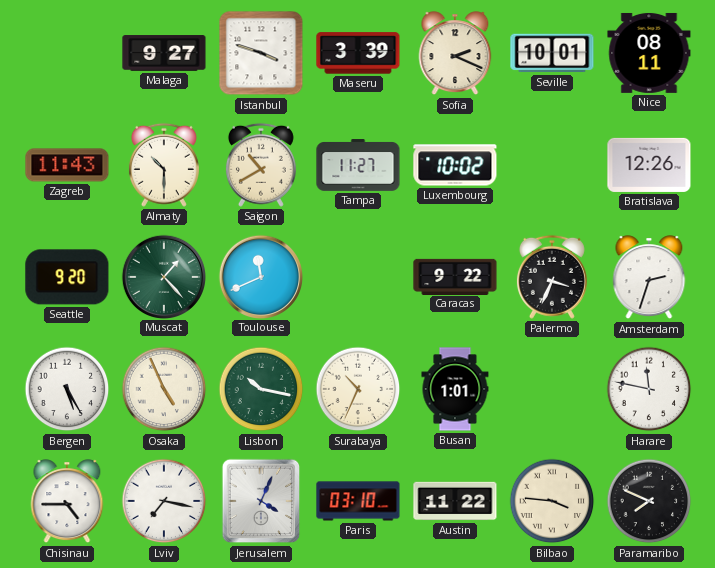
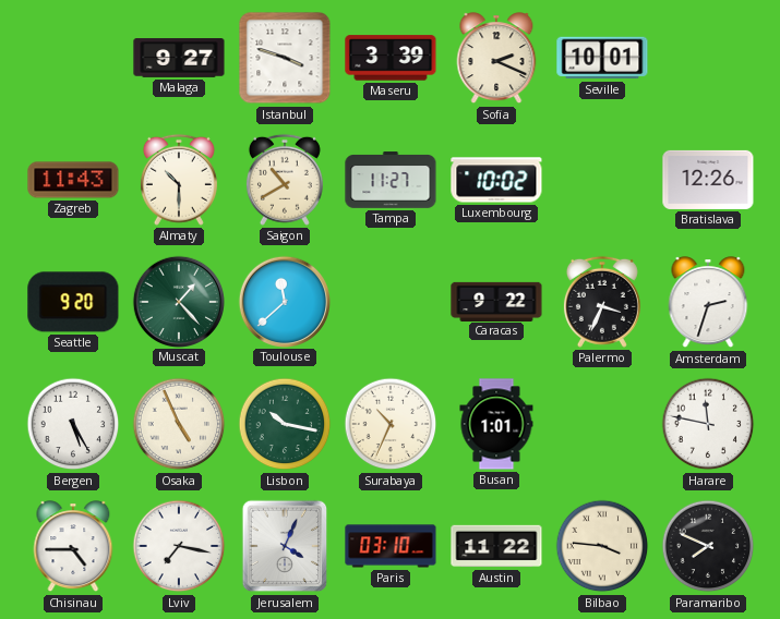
Nice: 08:11 -> none
Toulouse: 11:41 -> 11:38
